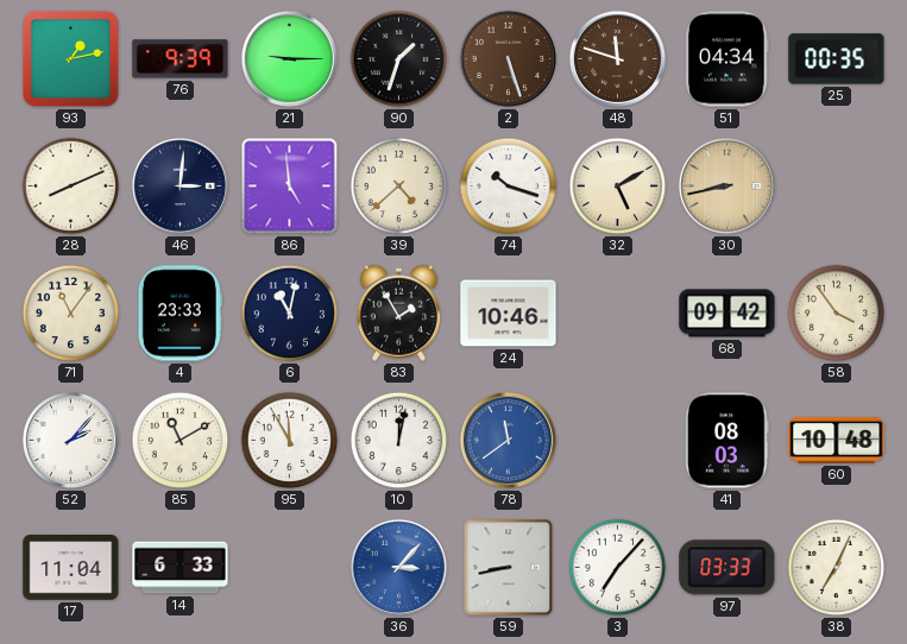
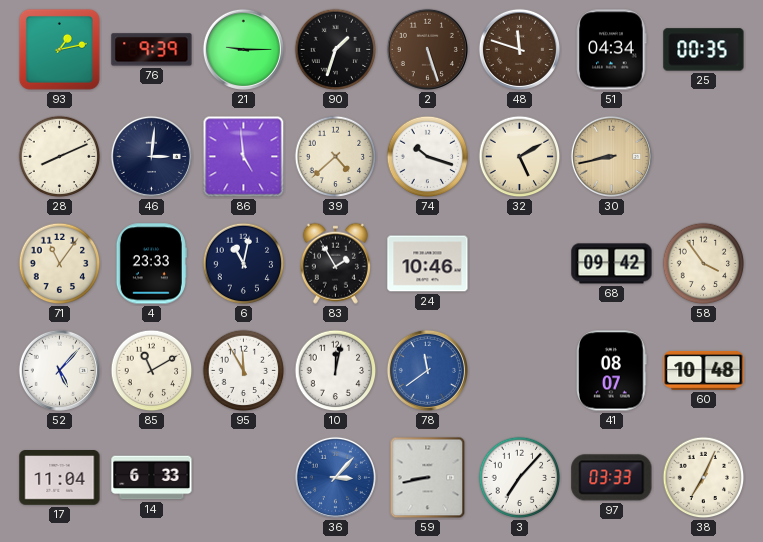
52: 2:07 -> 5:07
41: 08:03 -> 08:07
